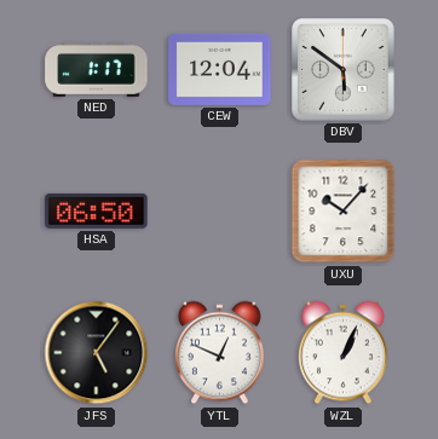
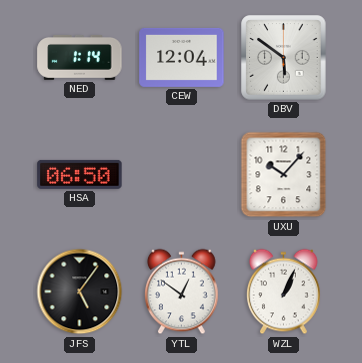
NED: 1:17 -> 1:14
YTL: 12:49 -> 12:51
